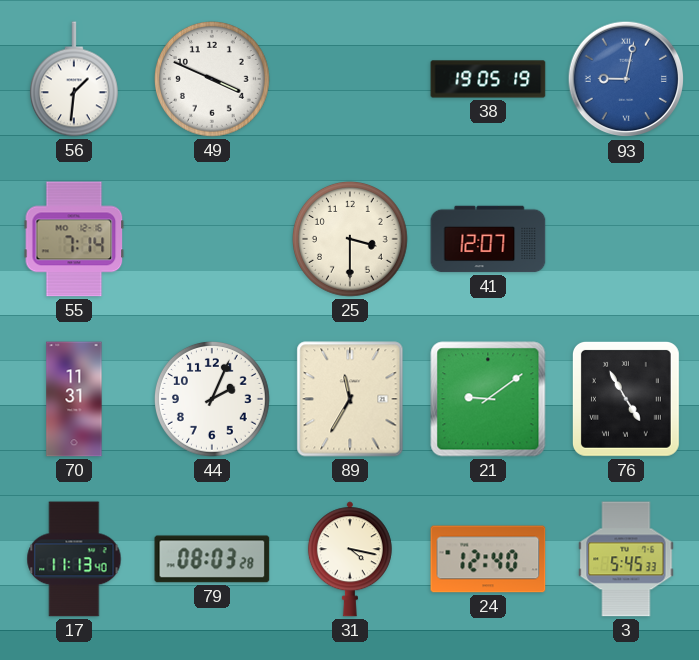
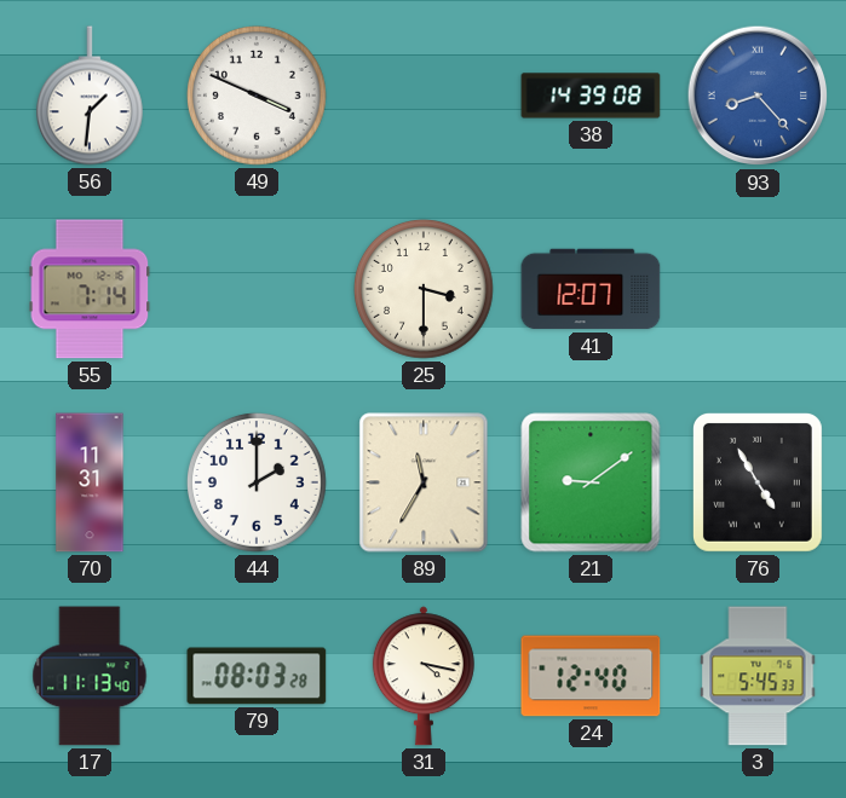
38: 19:05 -> 14:39
93: 9:02 -> 8:23
44: 2:04 -> 2:00
